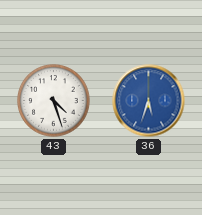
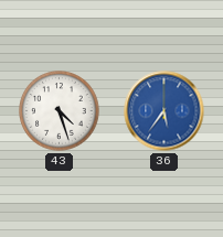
36: 5:33 -> 5:36
